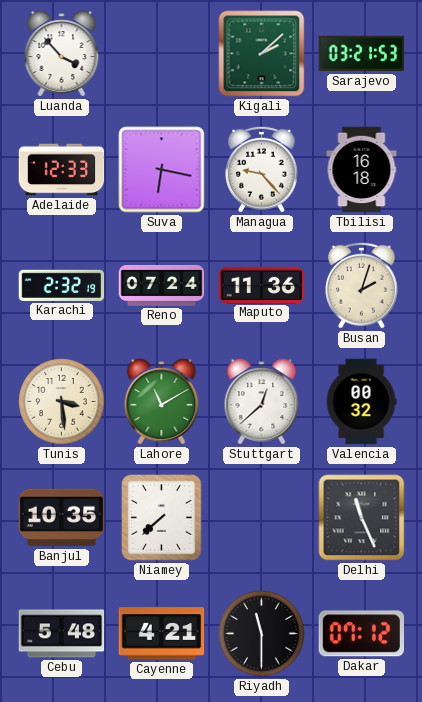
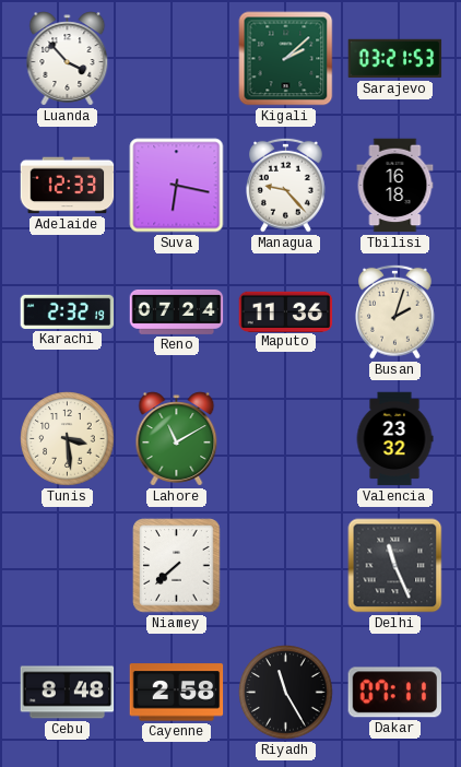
Stuttgart: 12:38 -> none
Valencia: 00:32 -> 23:32
Banjul: 10:35 -> none
Cebu: 5:48 -> 8:48
Cayenne: 4:21 -> 2:58
Riyadh: 11:30 -> 11:25
Dakar: 07:12 -> 07:11
